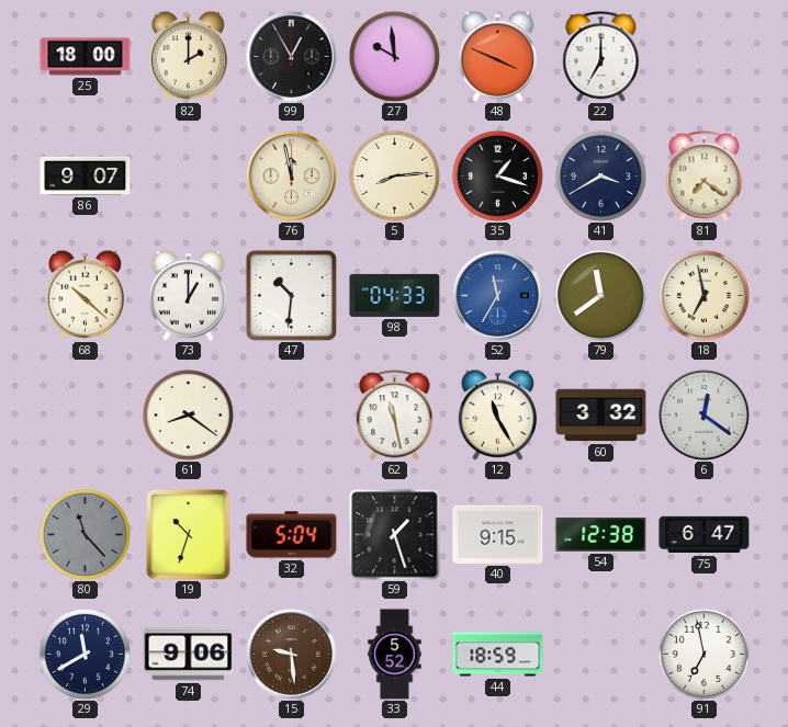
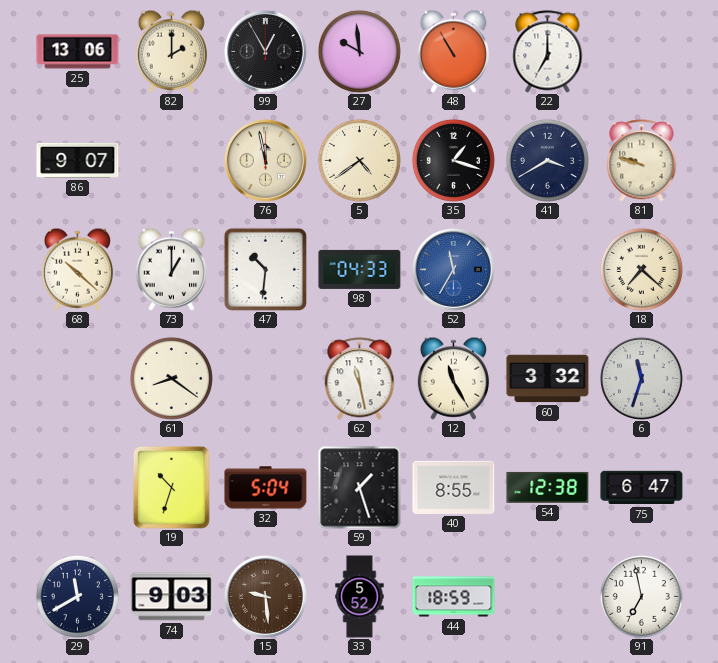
25: 18:00 -> 13:06
48: 3:49 -> 10:55
5: 8:14 -> 4:39
81: 7:21 -> 9:48
79: 11:39 -> none
18: 6:58 -> 7:22
6: 12:21 -> 11:33
80: 11:23 -> none
40: 9:15 -> 8:55
74: 9:06 -> 9:03
